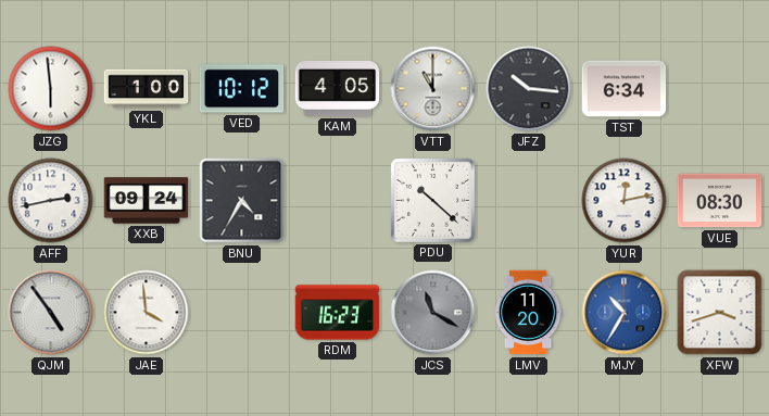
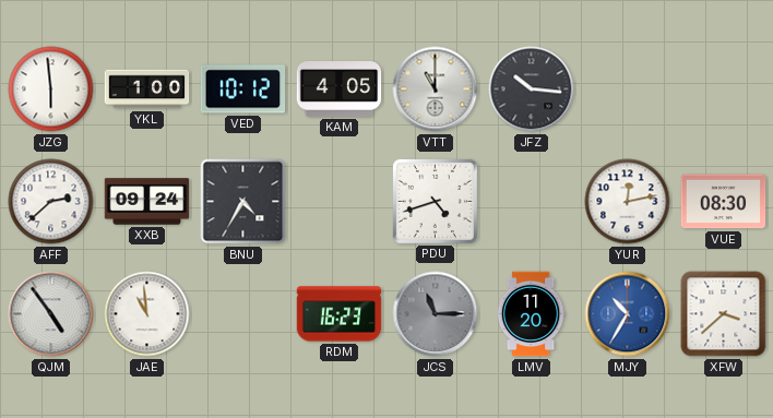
TST: 6:34 -> none
AFF: 2:43 -> 2:38
PDU: 10:22 -> 4:42
JAE: 3:59 -> 10:59
JCS: 11:20 -> 11:15
XFW: 3:42 -> 3:38
